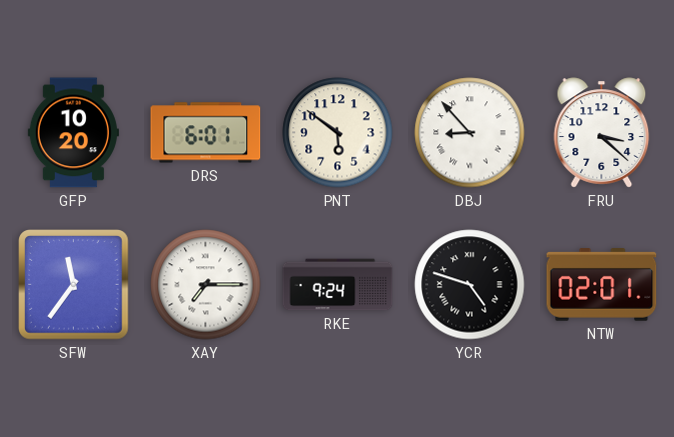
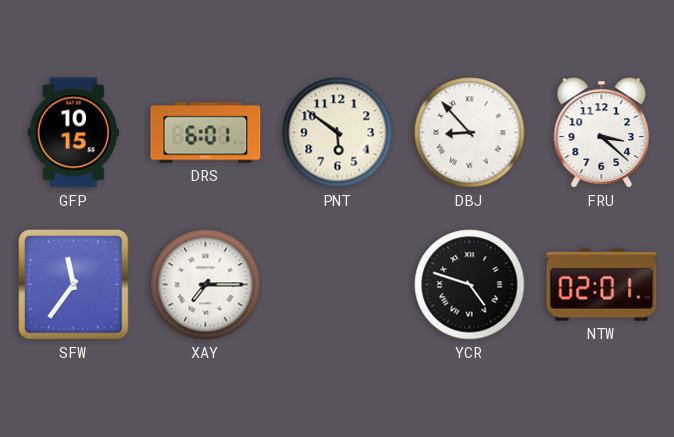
GFP: 10:20 -> 10:15
RKE: 9:24 -> none
